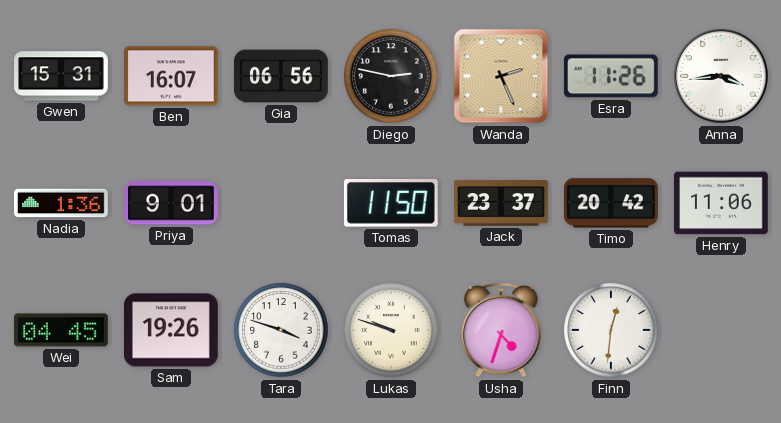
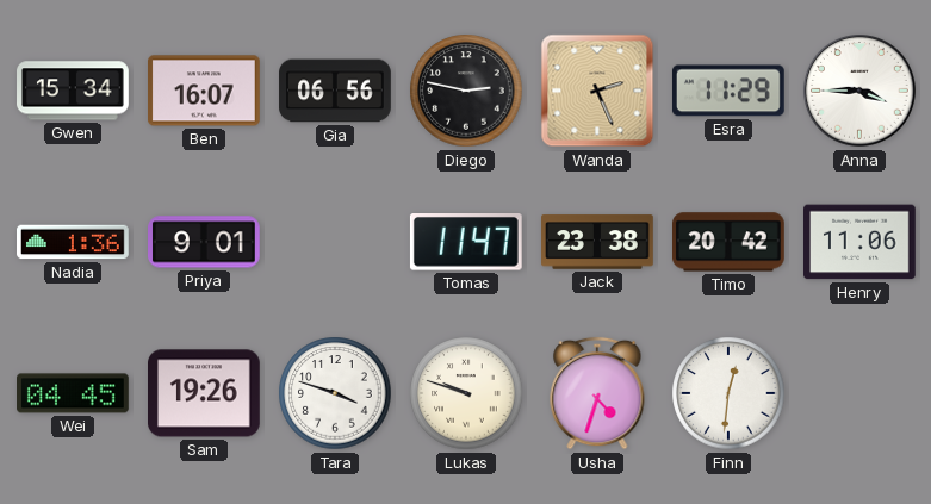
Gwen: 15:31 -> 15:34
Esra: 11:26 -> 11:29
Anna: 3:44 -> 3:45
Tomas: 11:50 -> 11:47
Jack: 23:37 -> 23:38
